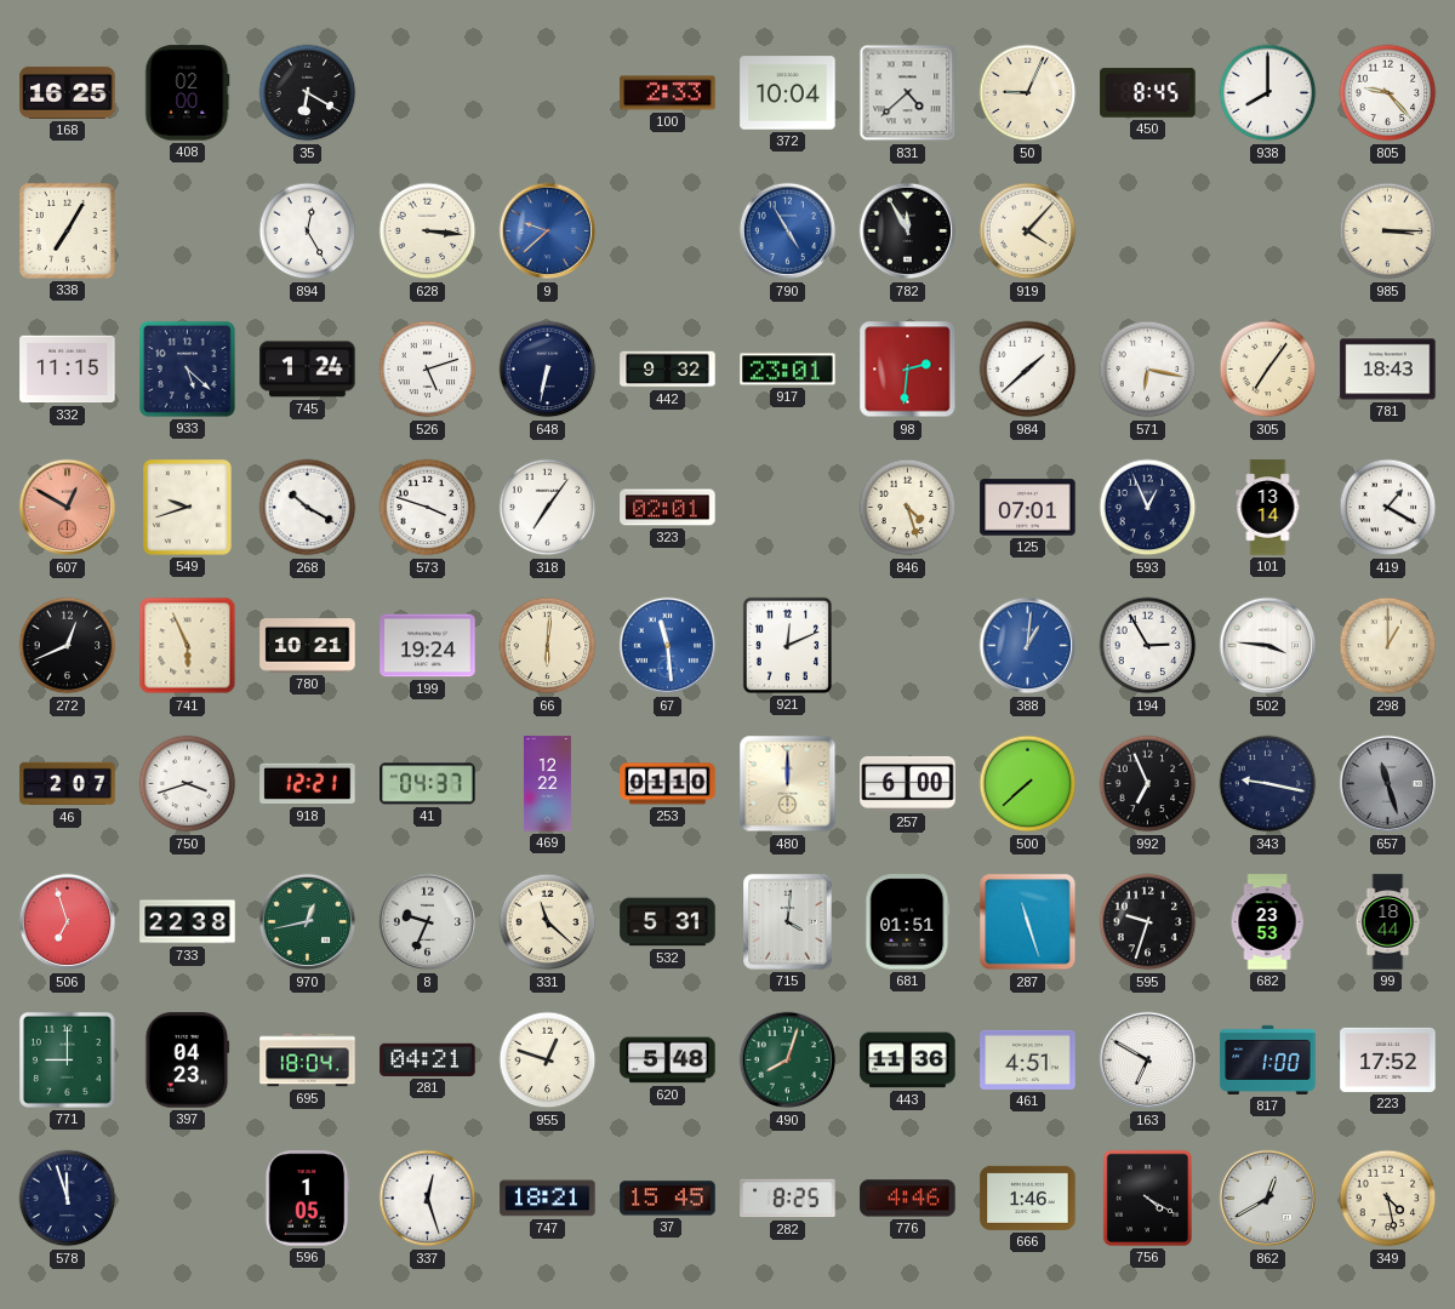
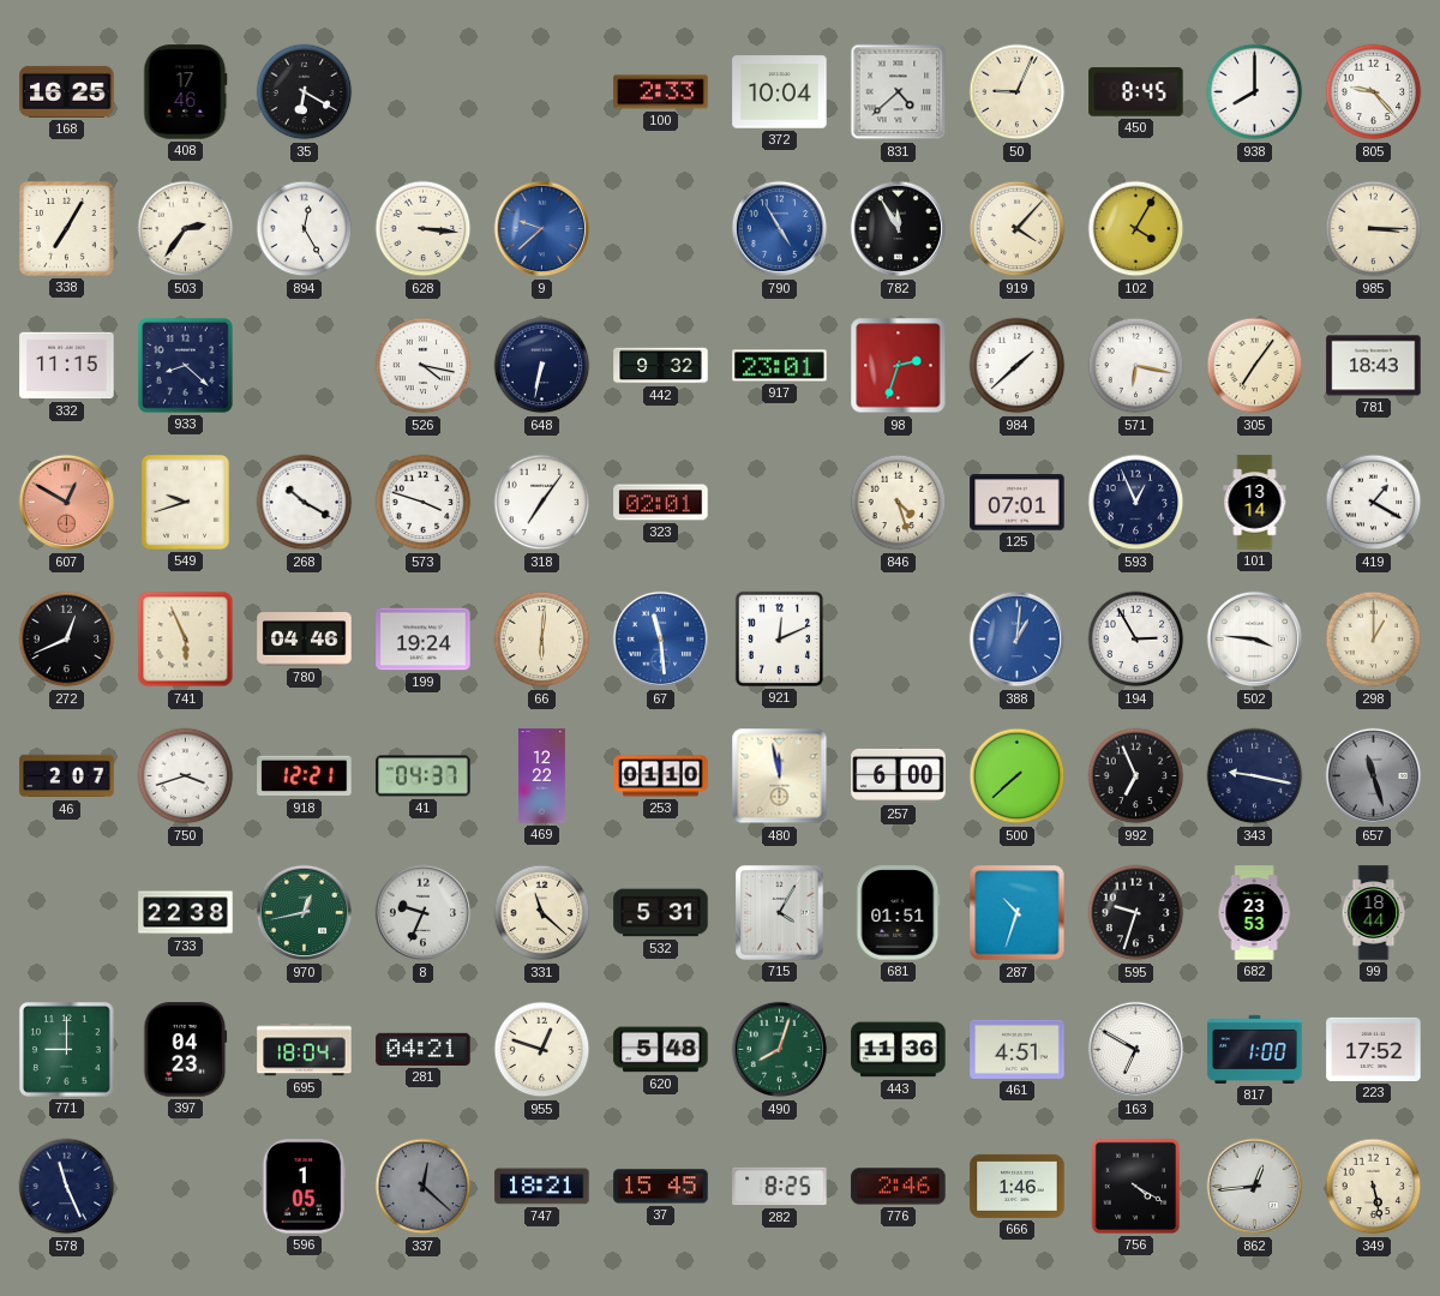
408: 02:00 -> 17:46
503: none -> 2:36
102: none -> 4:05
933: 5:22 -> 8:22
745: 1:24 -> none
526: 5:12 -> 4:17
98: 2:31 -> 2:33
780: 10:21 -> 04:46
480: 12:00 -> 11:58
506: 6:57 -> none
715: 4:01 -> 4:05
287: 11:27 -> 10:33
578: 11:57 -> 11:26
337: 12:27 -> 12:22
337 dial: white -> grey
776: 4:46 -> 2:46
862: 12:40 -> 12:44
349: 4:28 -> 5:28
